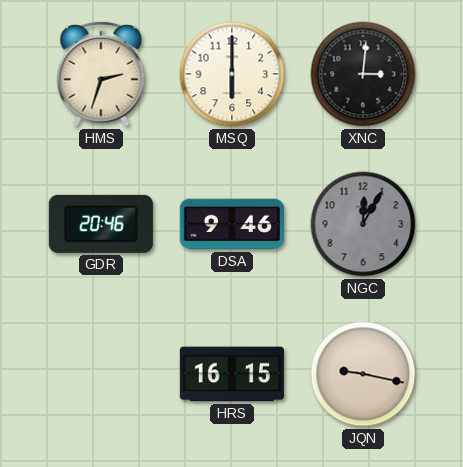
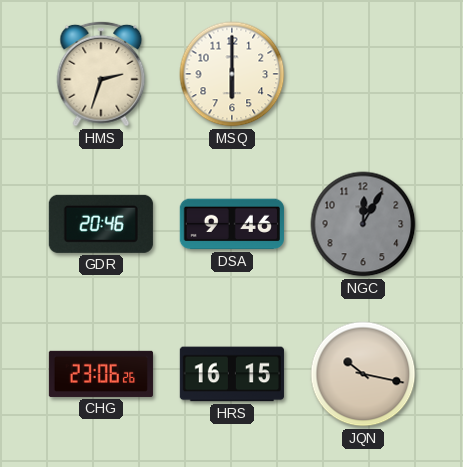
XNC: 3:01 -> none
CHG: none -> 23:06
JQN: 9:17 -> 10:17
